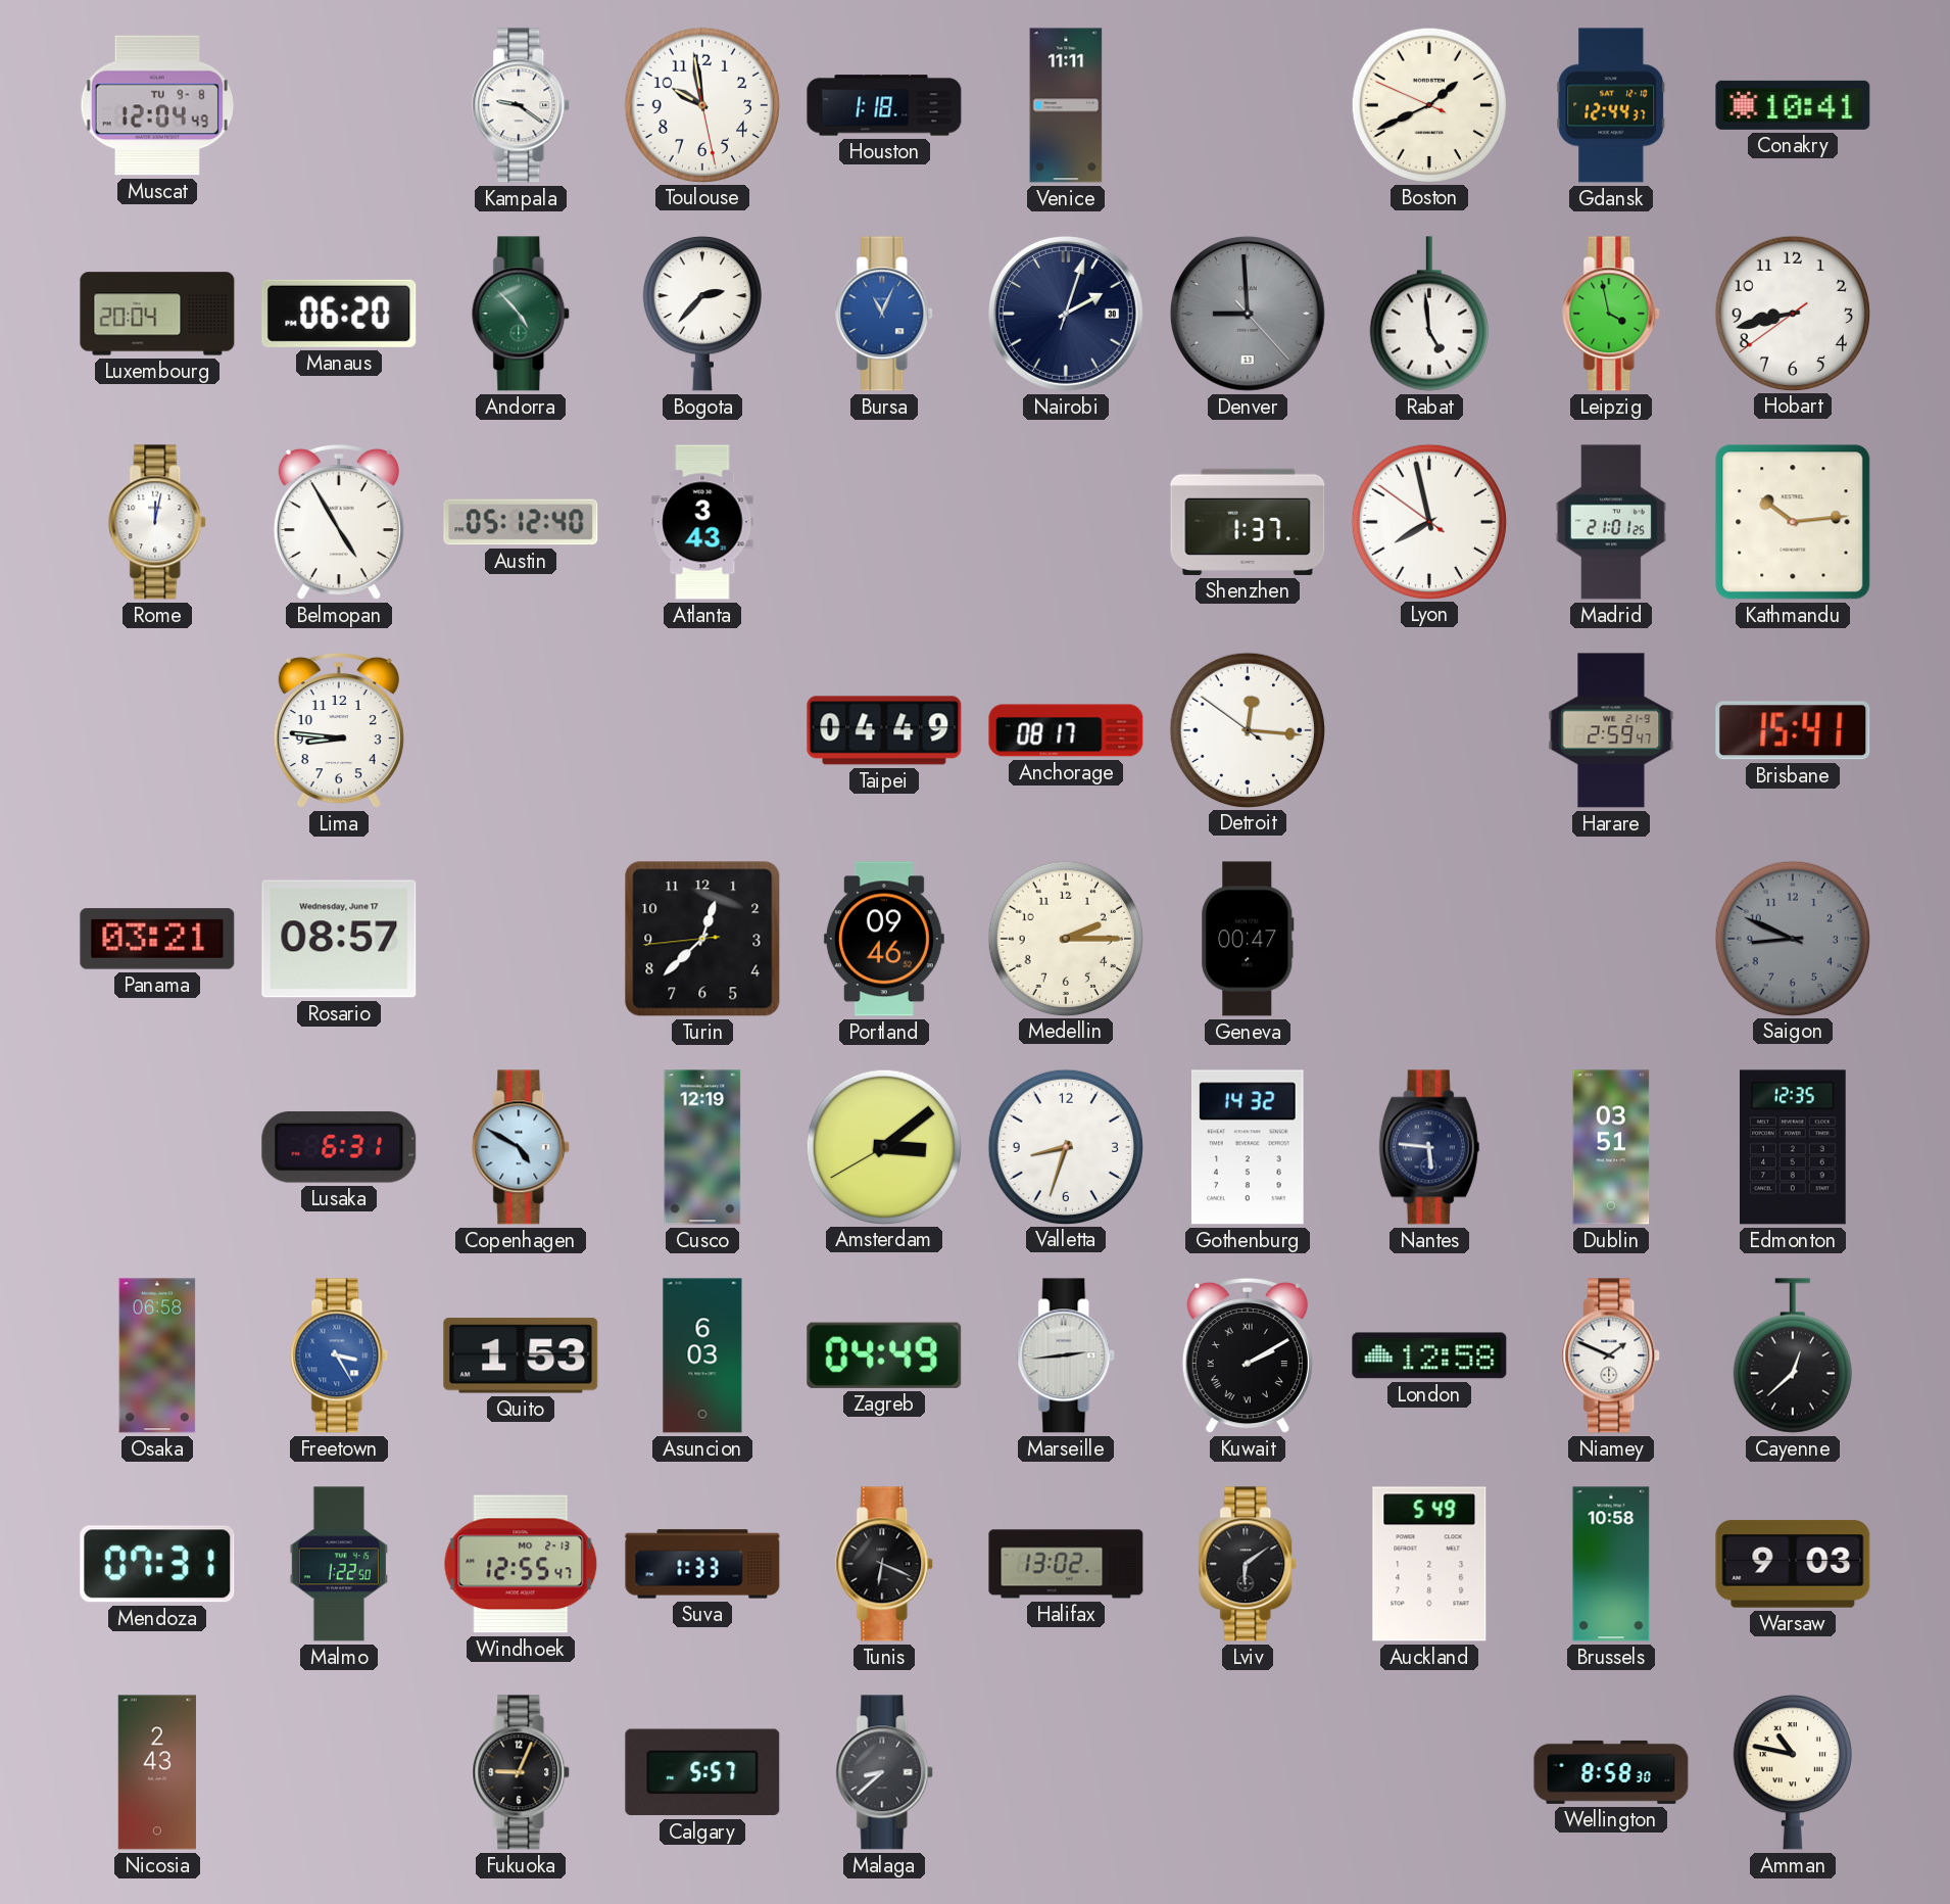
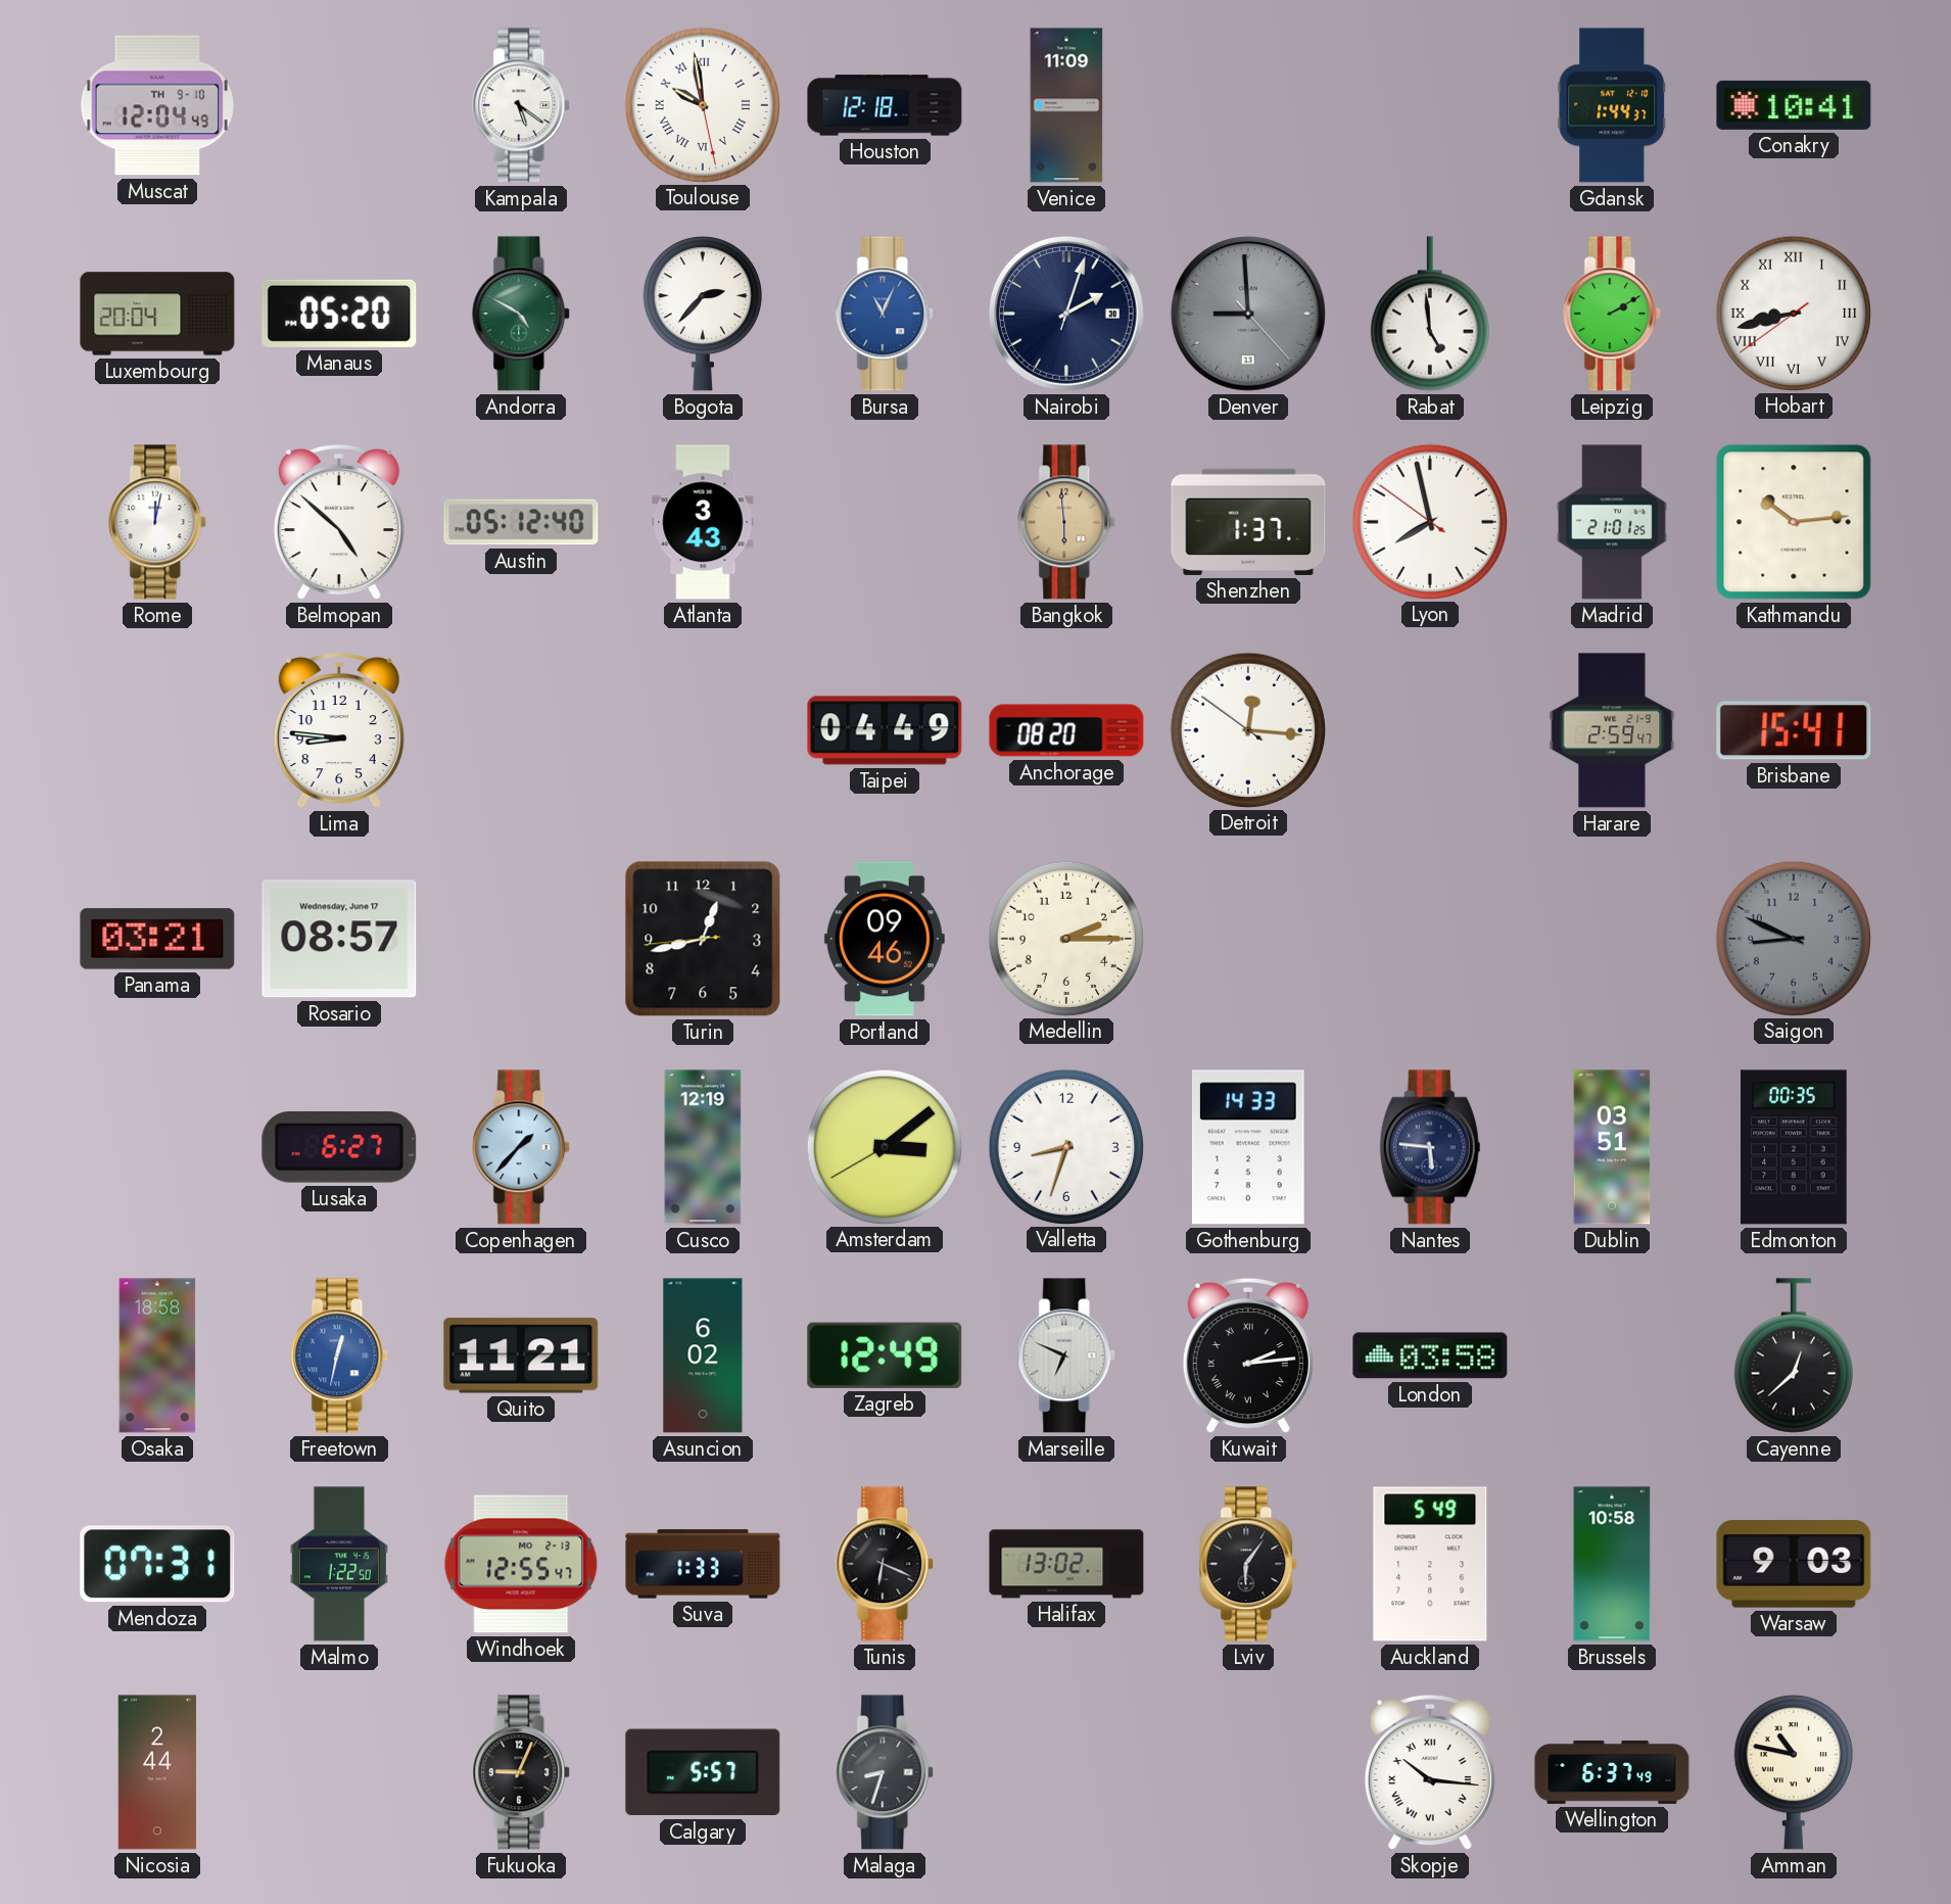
Muscat date: TU 9-8 -> TH 9-10
Kampala: 9:21 -> 5:21
Toulouse numerals: Arabic -> Roman
Houston: 1:18 -> 12:18
Venice: 11:11 -> 11:09
Boston: 1:40 -> none
Gdansk: 12:44 -> 1:44
Manaus: 06:20 -> 05:20
Andorra: 4:53 -> 4:50
Leipzig: 3:58 -> 2:10
Hobart numerals: Arabic -> Roman
Belmopan: 4:55 -> 4:52
Bangkok: none -> 5:59
Anchorage: 08:17 -> 08:20
Turin: 12:37 -> 12:42
Geneva: 00:47 -> none
Lusaka: 6:31 -> 6:27
Copenhagen: 4:50 -> 1:37
Gothenburg: 14:32 -> 14:33
Edmonton: 12:35 -> 00:35
Osaka: 06:58 -> 18:58
Freetown: 3:25 -> 12:32
Quito: 1:53 -> 11:21
Asuncion: 6:03 -> 6:02
Zagreb: 04:49 -> 12:49
Marseille: 2:44 -> 6:49
Kuwait: 2:10 -> 2:14
London: 12:58 -> 03:58
Niamey: 1:49 -> none
Lviv: 6:09 -> 6:06
Nicosia: 2:43 -> 2:44
Malaga: 8:38 -> 8:33
Skopje: none -> 10:16
Wellington: 8:58 -> 6:37
